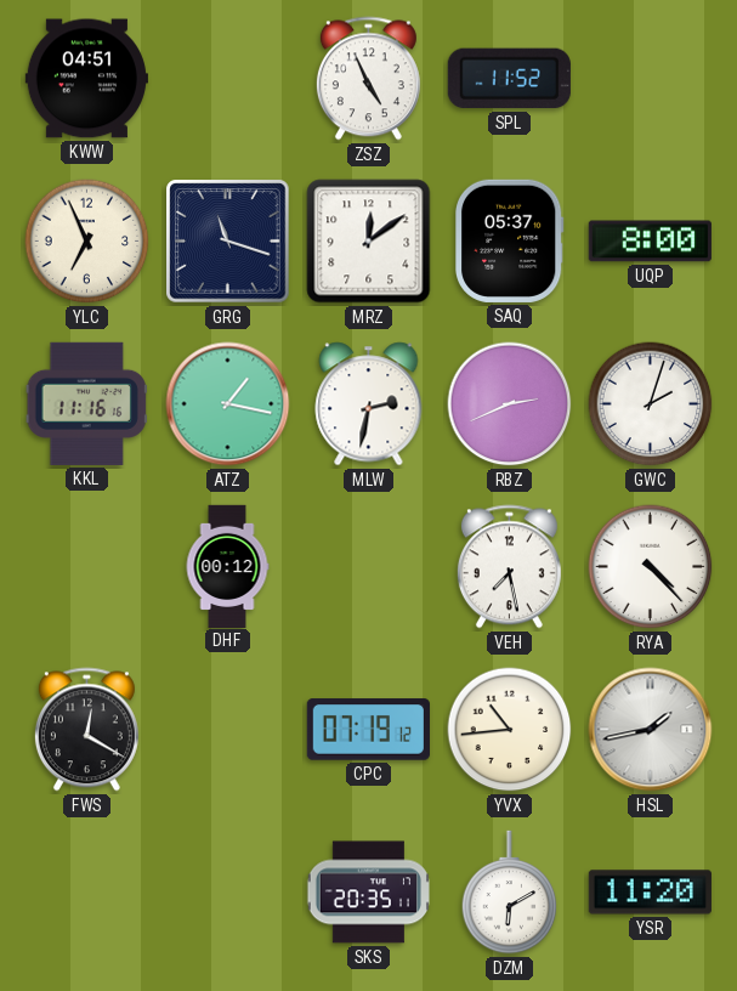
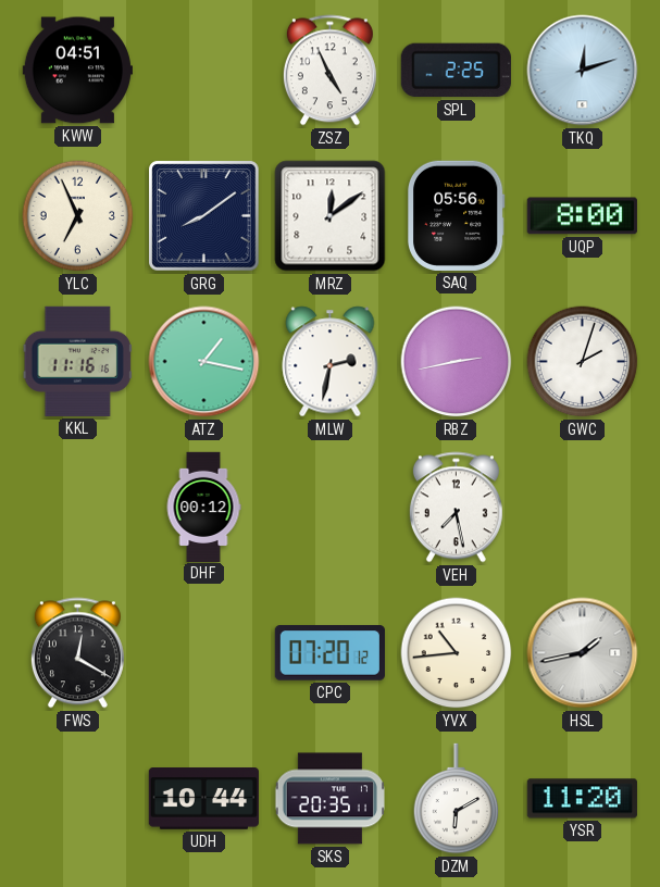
SPL: 11:52 -> 2:25
TKQ: none -> 12:12
GRG: 11:18 -> 8:09
SAQ: 05:37 -> 05:56
RBZ: 2:41 -> 2:43
RYA: 4:23 -> none
CPC: 07:19 -> 07:20
UDH: none -> 10:44
